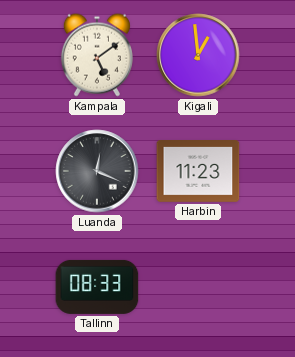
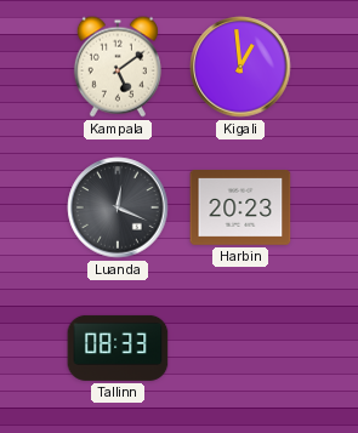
Harbin: 11:23 -> 20:23
